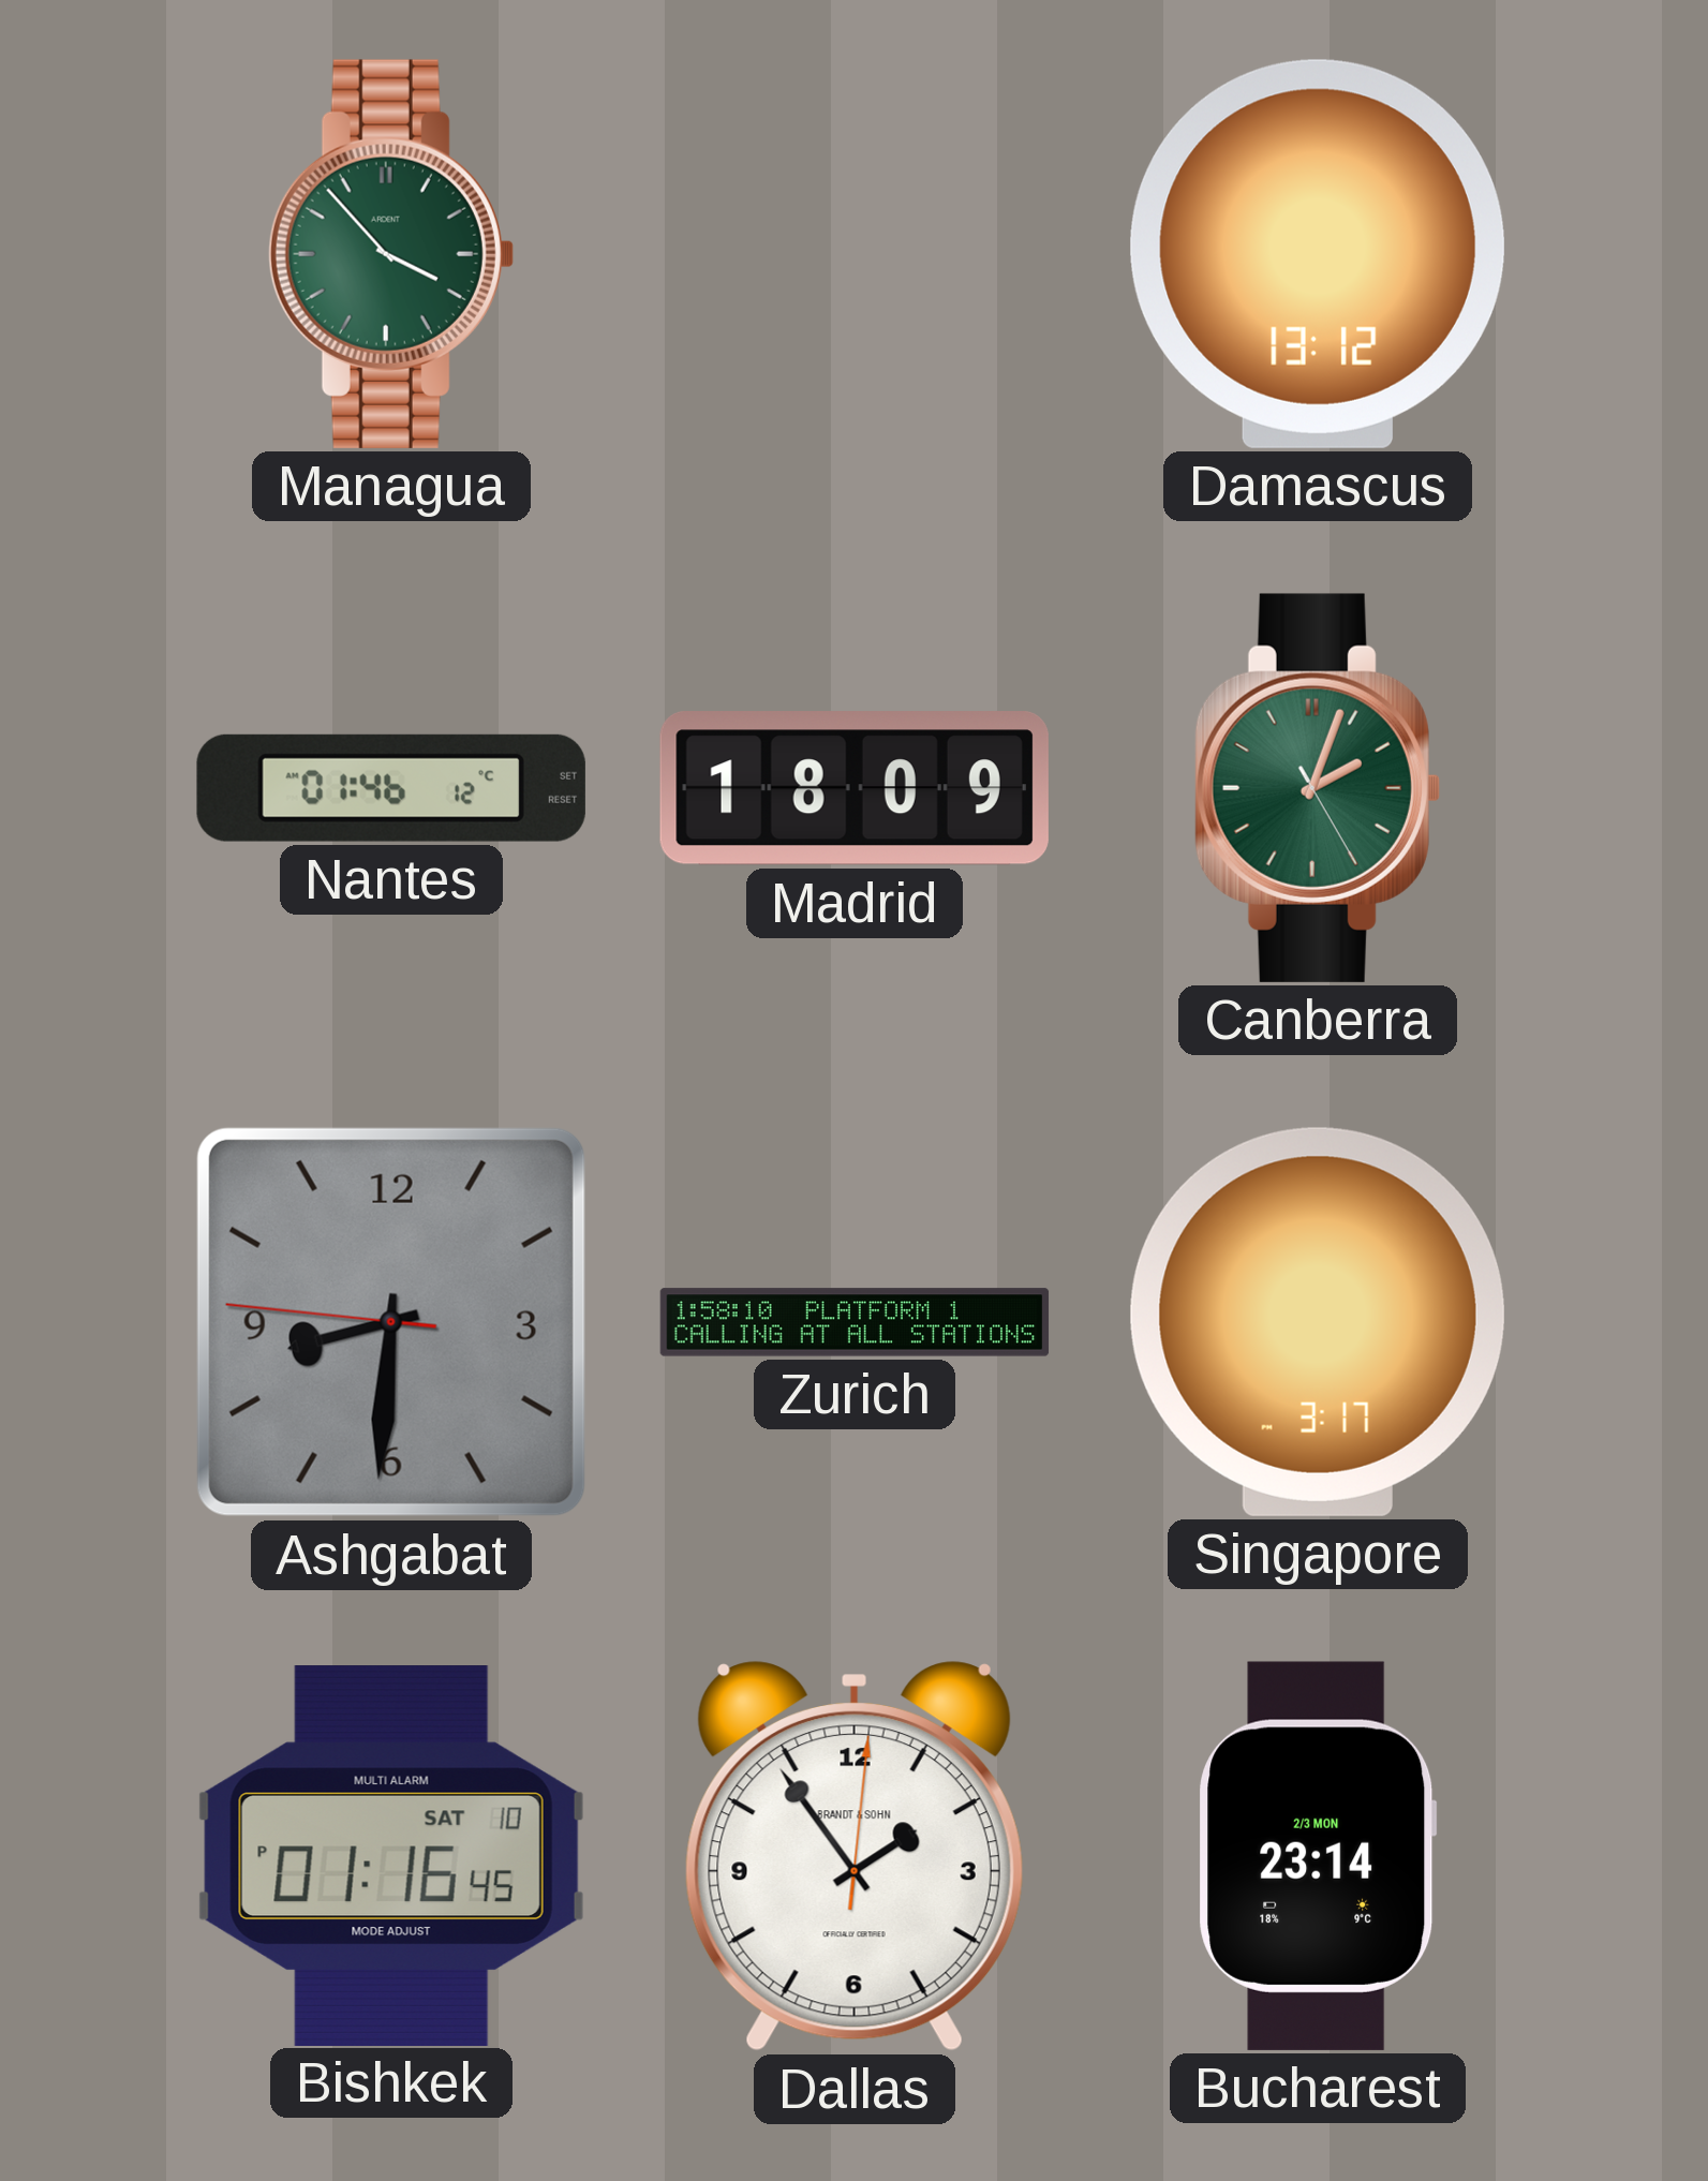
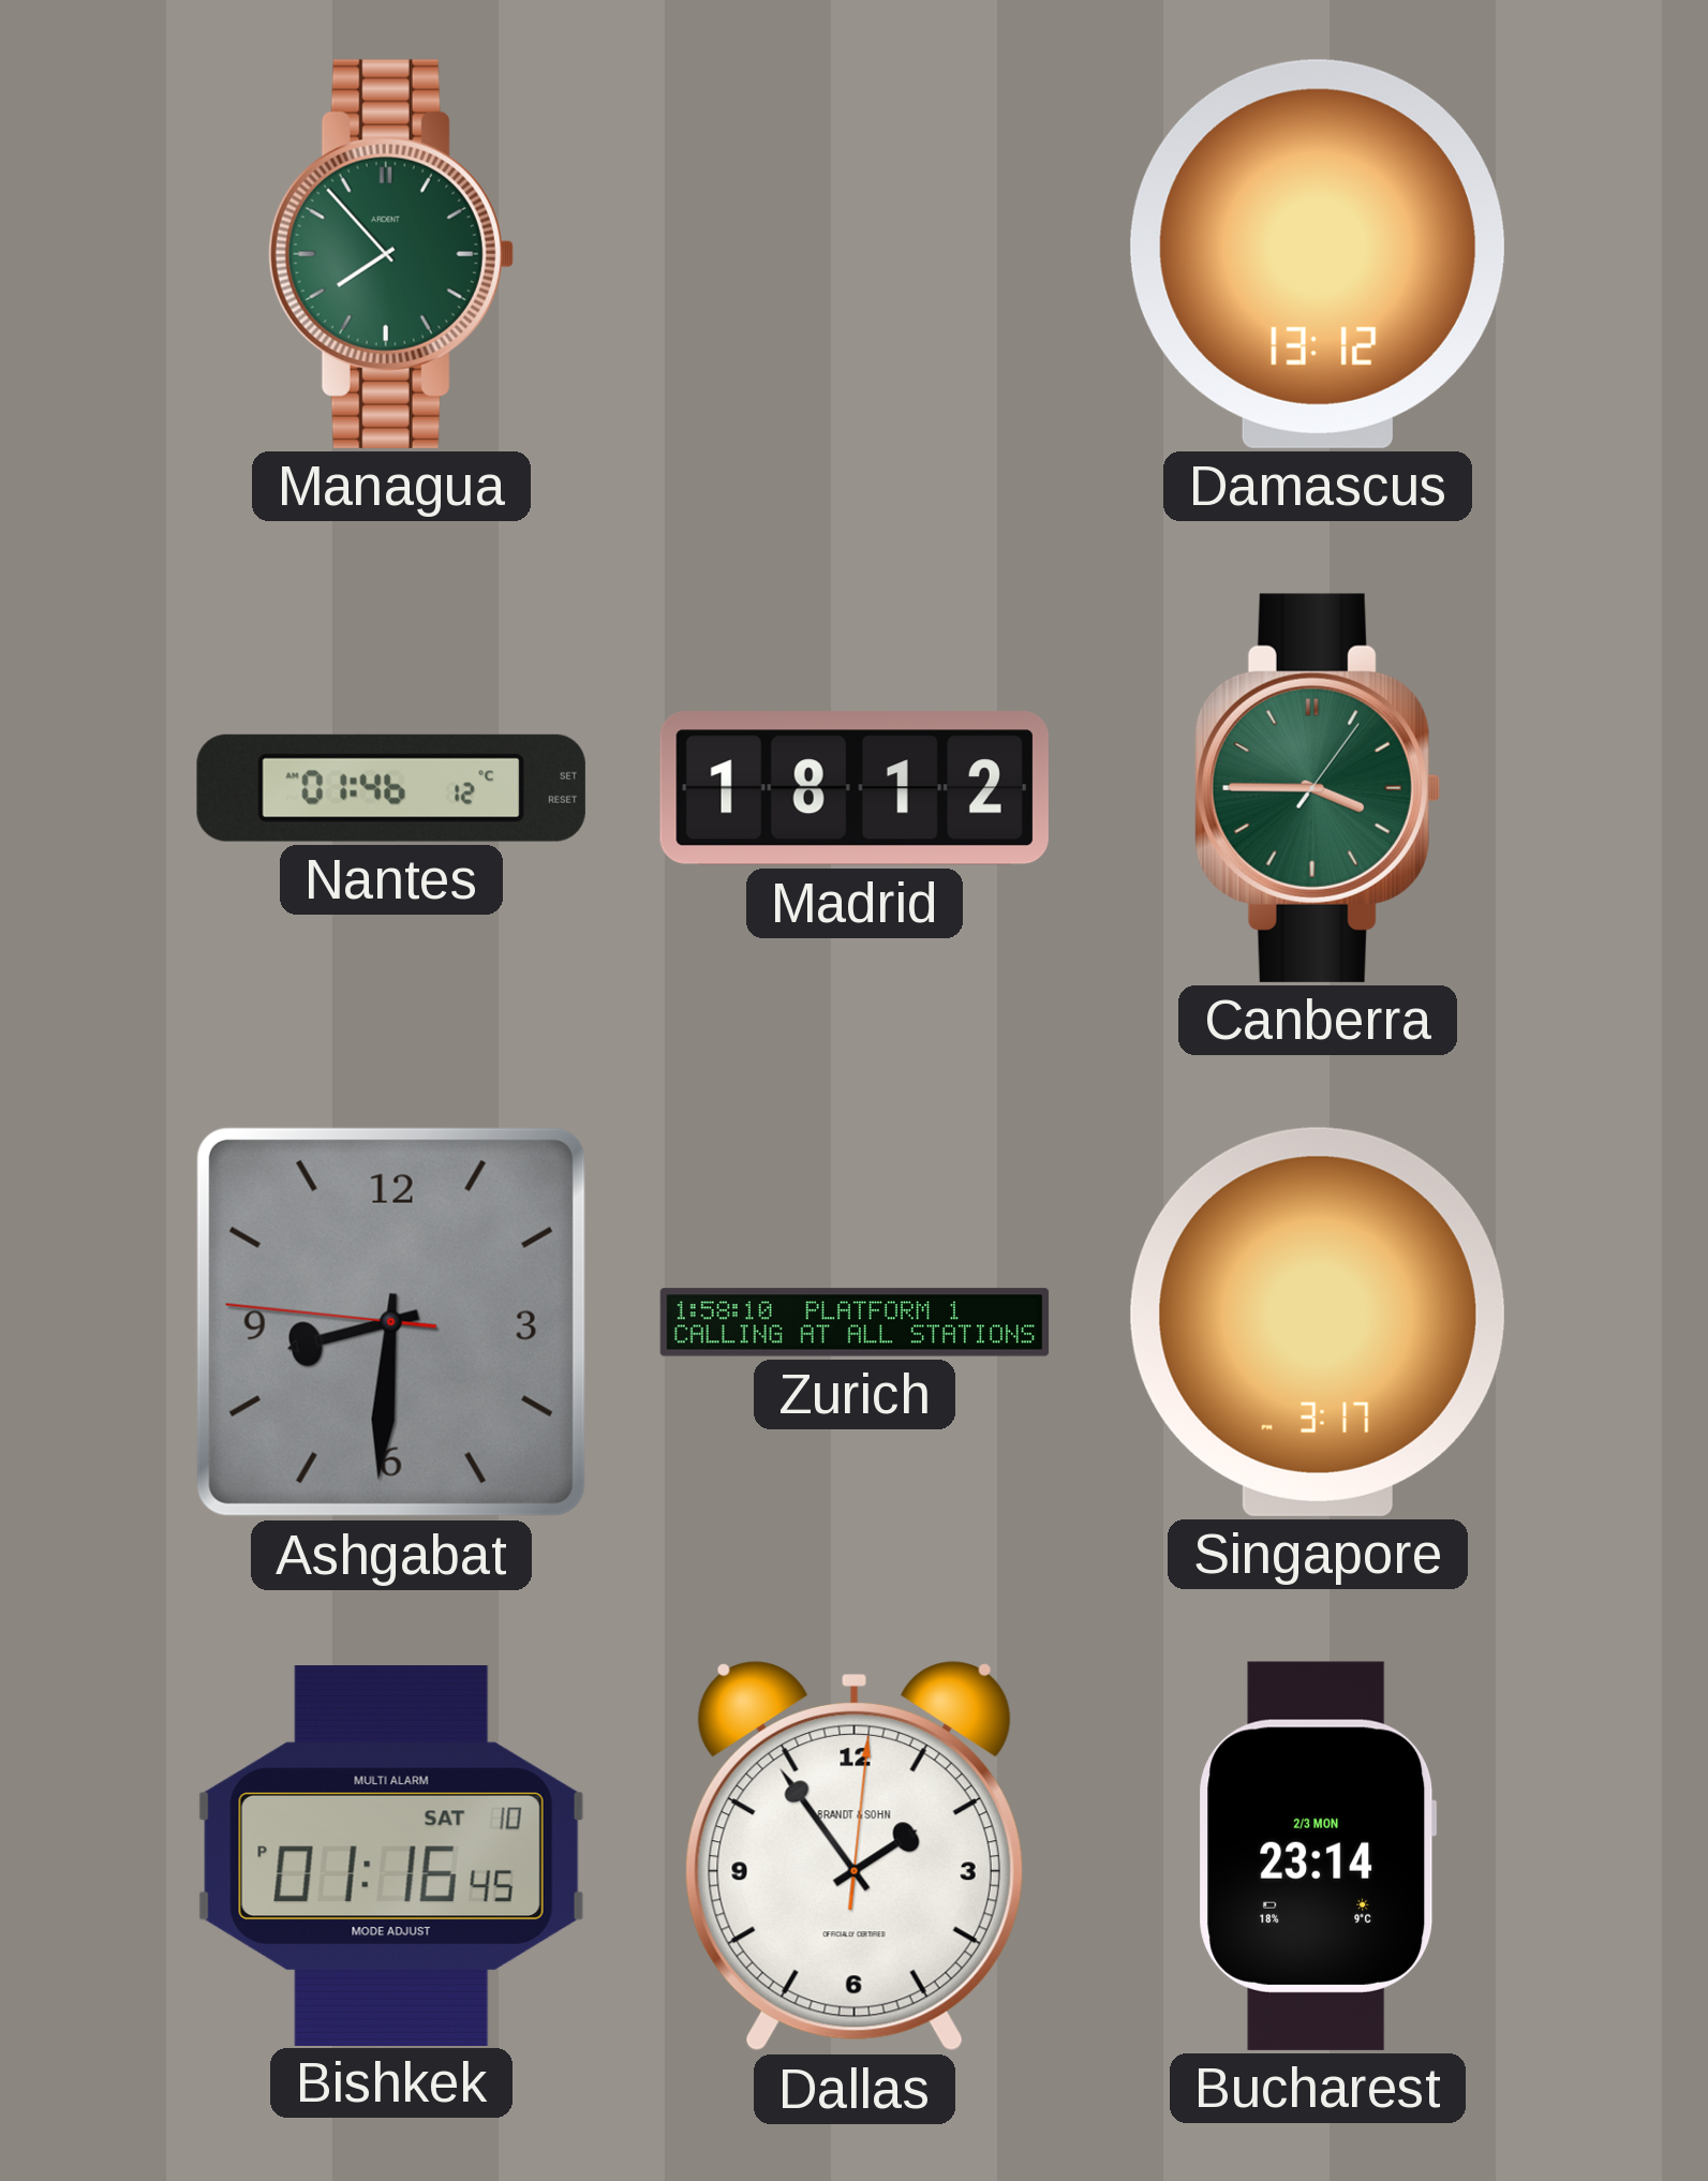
Managua: 3:53 -> 7:53
Madrid: 18:09 -> 18:12
Canberra: 2:03 -> 3:45
